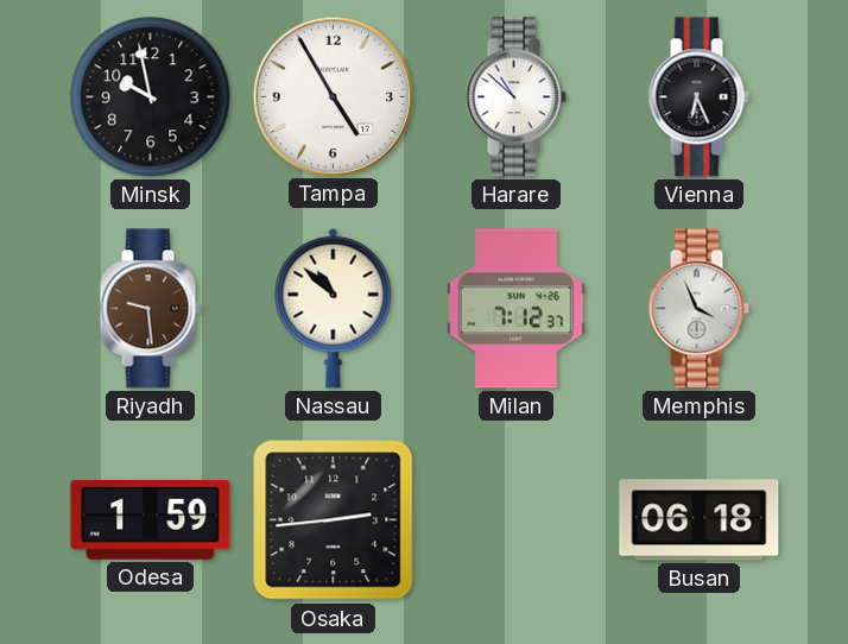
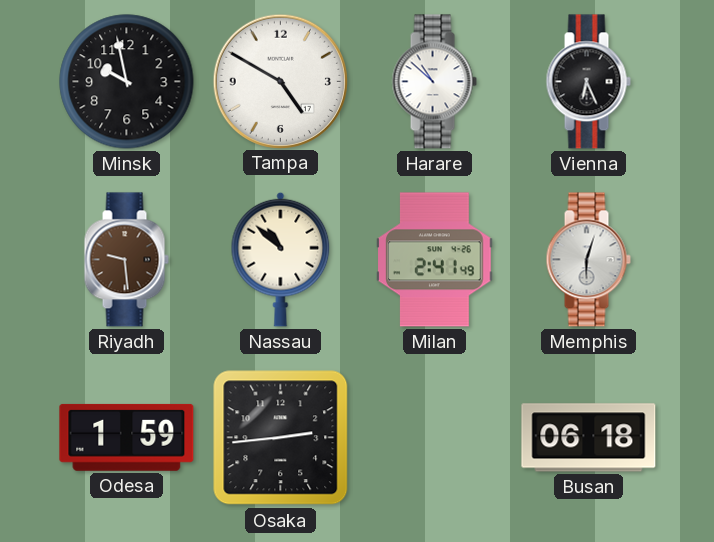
Tampa: 4:55 -> 4:50
Milan: 7:12 -> 2:41
Memphis: 3:56 -> 6:03
